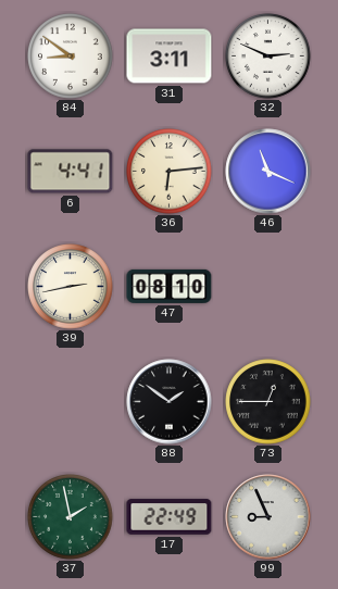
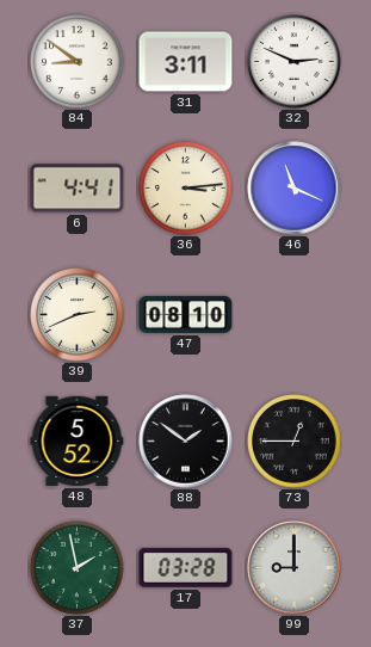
36: 6:14 -> 3:14
39: 2:43 -> 2:41
48: none -> 5:52
17: 22:49 -> 03:28
99: 8:56 -> 9:00
